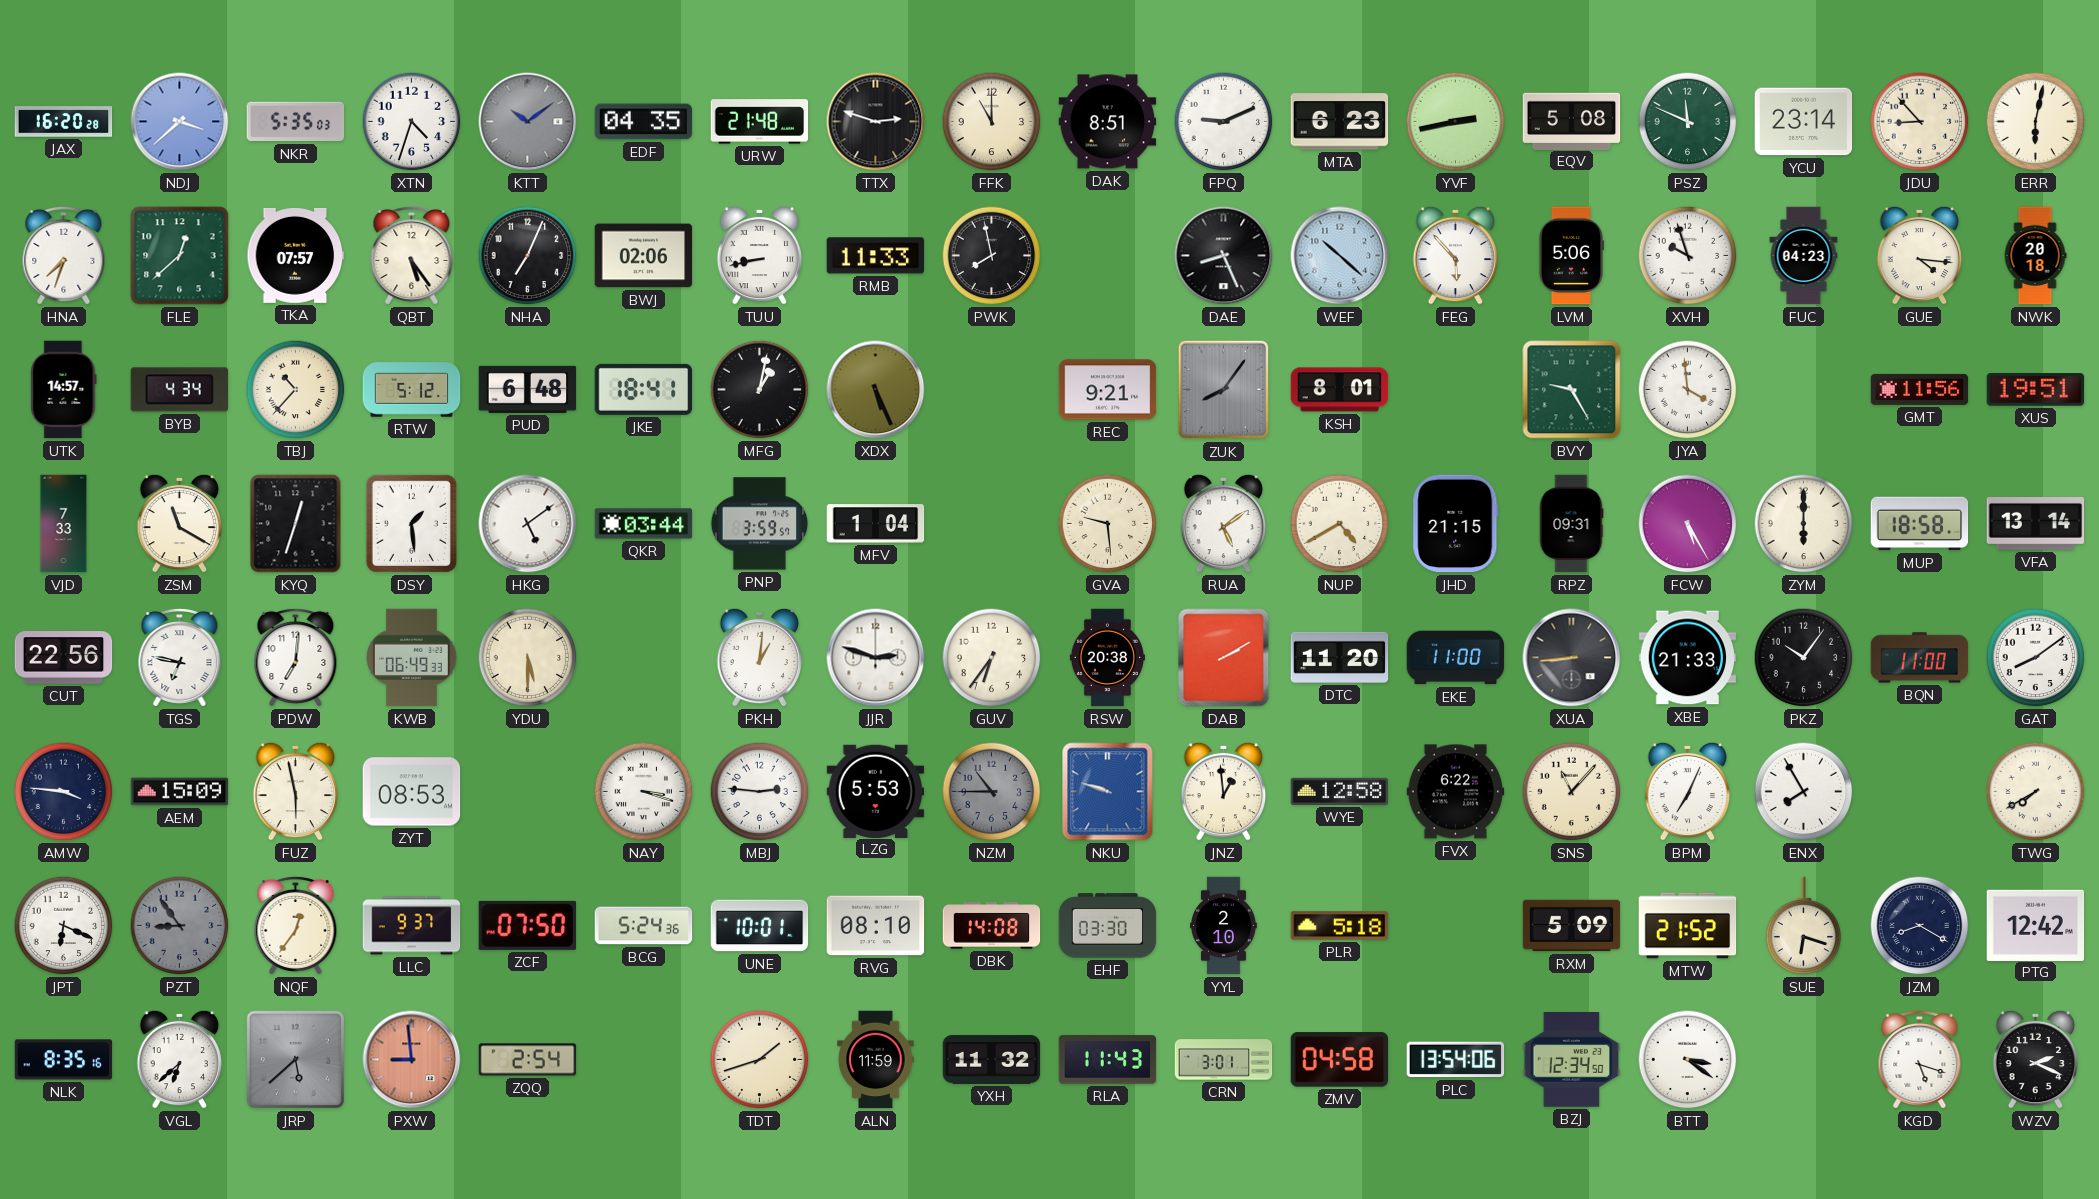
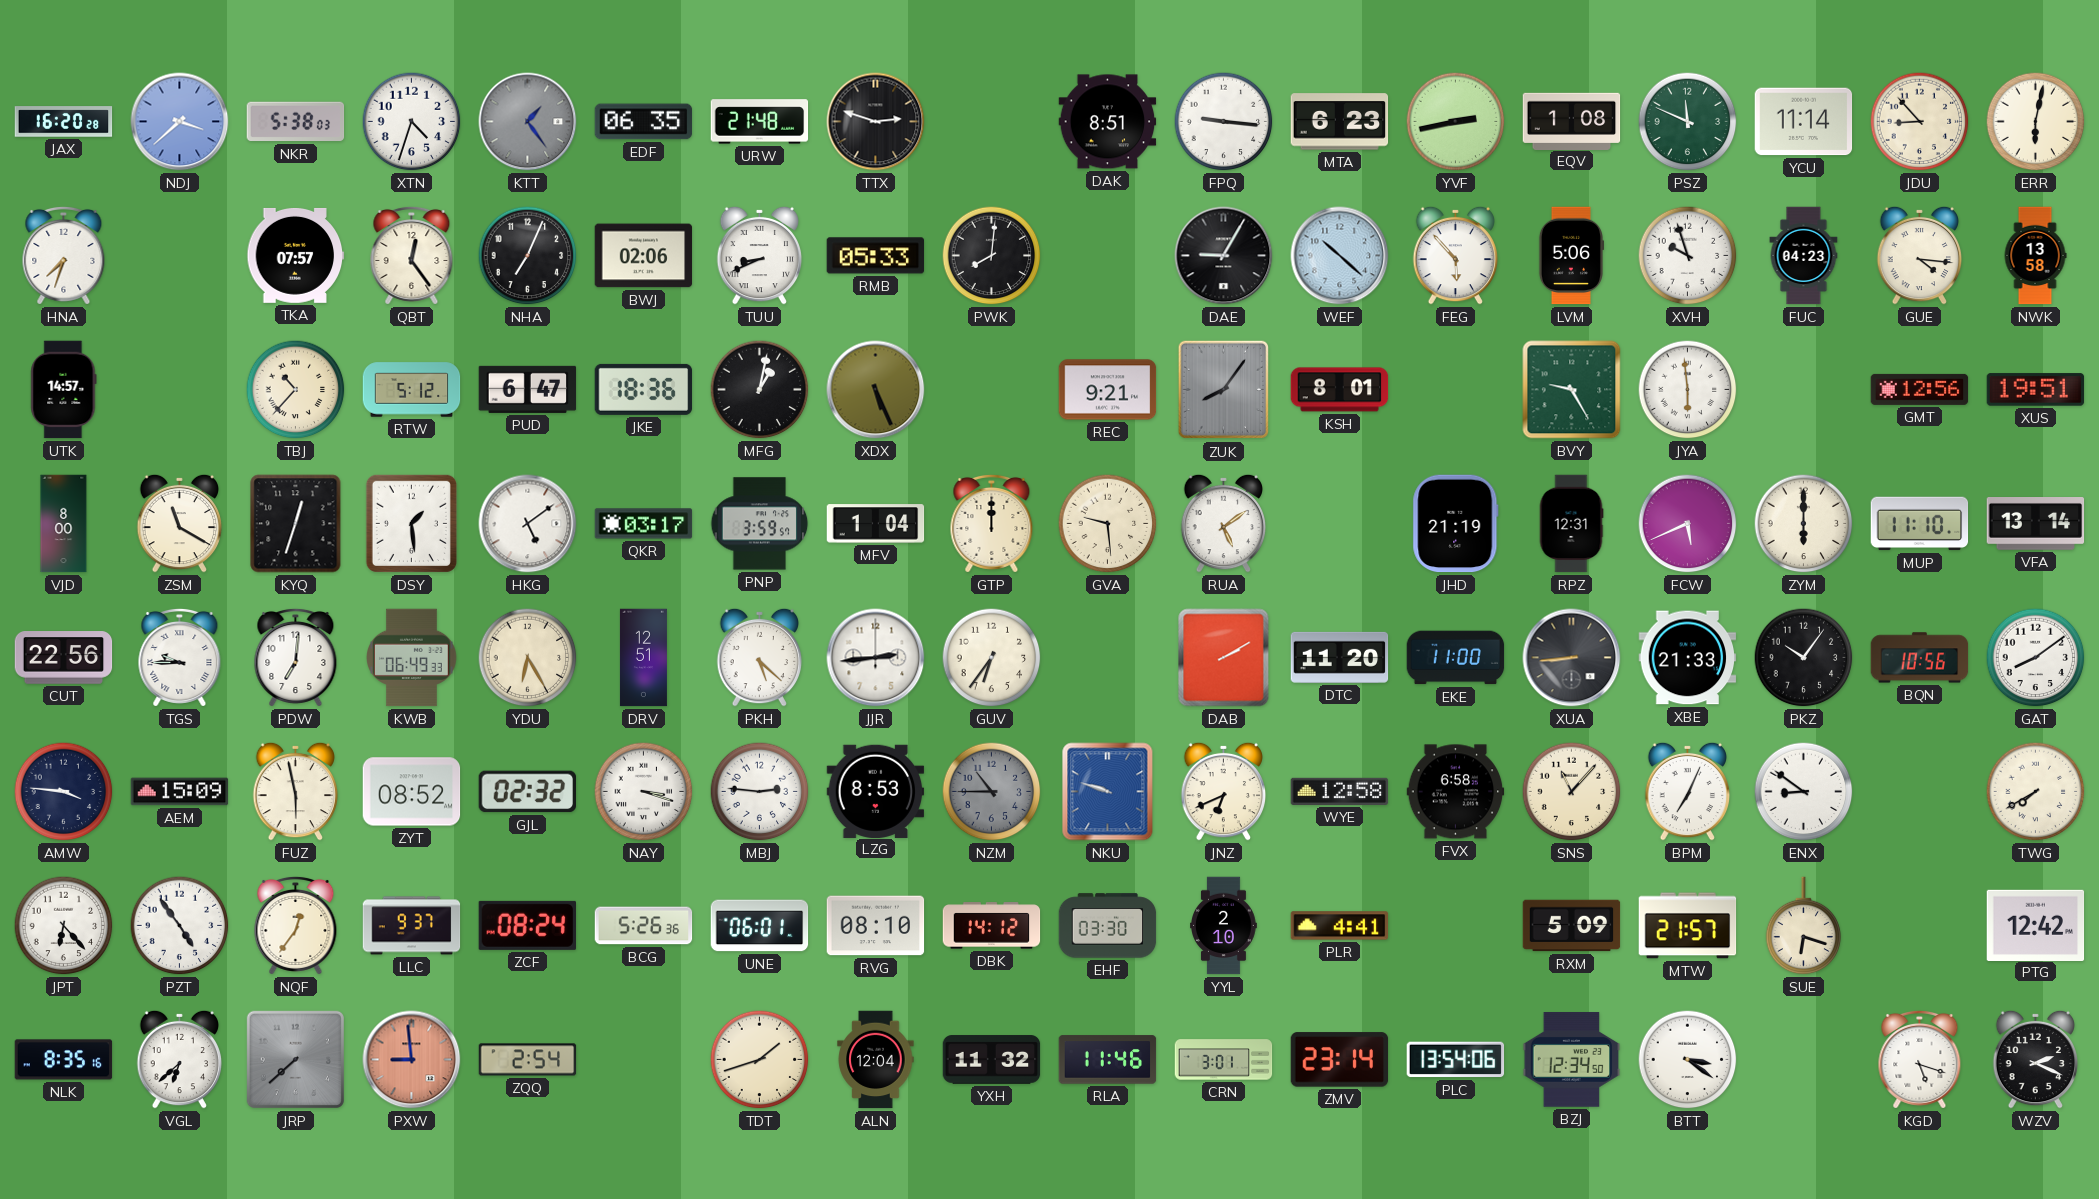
NKR: 5:35 -> 5:38
KTT: 10:09 -> 1:24
EDF: 04:35 -> 06:35
FFK: 11:00 -> none
FPQ: 9:11 -> 9:16
EQV: 5:08 -> 1:08
YCU: 23:14 -> 11:14
FLE: 12:38 -> none
QBT: 5:24 -> 12:24
TUU: 8:43 -> 8:41
RMB: 11:33 -> 05:33
PWK: 7:58 -> 8:01
DAE: 8:26 -> 9:05
NWK: 20:18 -> 13:58
BYB: 4:34 -> none
PUD: 6:48 -> 6:47
JKE: 18:41 -> 18:36
JYA: 3:59 -> 5:59
GMT: 11:56 -> 12:56
VJD: 7:33 -> 8:00
QKR: 03:44 -> 03:17
GTP: none -> 12:00
NUP: 4:40 -> none
JHD: 21:15 -> 21:19
RPZ: 09:31 -> 12:31
FCW: 5:25 -> 5:41
MUP: 18:58 -> 11:10
TGS: 6:47 -> 9:45
YDU: 5:30 -> 6:25
DRV: none -> 12:51
PKH: 1:01 -> 5:22
JJR: 2:48 -> 2:44
RSW: 20:38 -> none
BQN: 11:00 -> 10:56
ZYT: 08:53 -> 08:52
GJL: none -> 02:32
LZG: 5:53 -> 8:53
JNZ: 12:59 -> 6:41
FVX: 6:22 -> 6:58
ENX: 7:55 -> 8:51
JPT: 6:19 -> 6:23
PZT: 8:54 -> 4:54
PZT dial: grey -> white
ZCF: 07:50 -> 08:24
BCG: 5:24 -> 5:26
UNE: 10:01 -> 06:01
DBK: 14:08 -> 14:12
PLR: 5:18 -> 4:41
MTW: 21:52 -> 21:57
JZM: 8:20 -> none
JRP: 5:38 -> 7:38
ALN: 11:59 -> 12:04
RLA: 11:43 -> 11:46
ZMV: 04:58 -> 23:14
